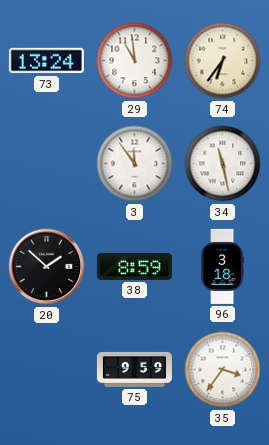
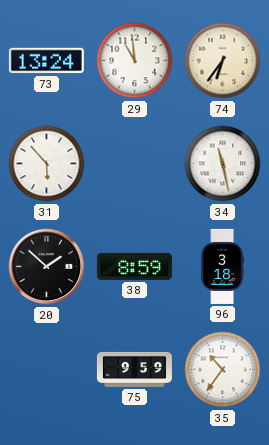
31: none -> 5:53
3: 11:54 -> none
35: 3:36 -> 10:36
